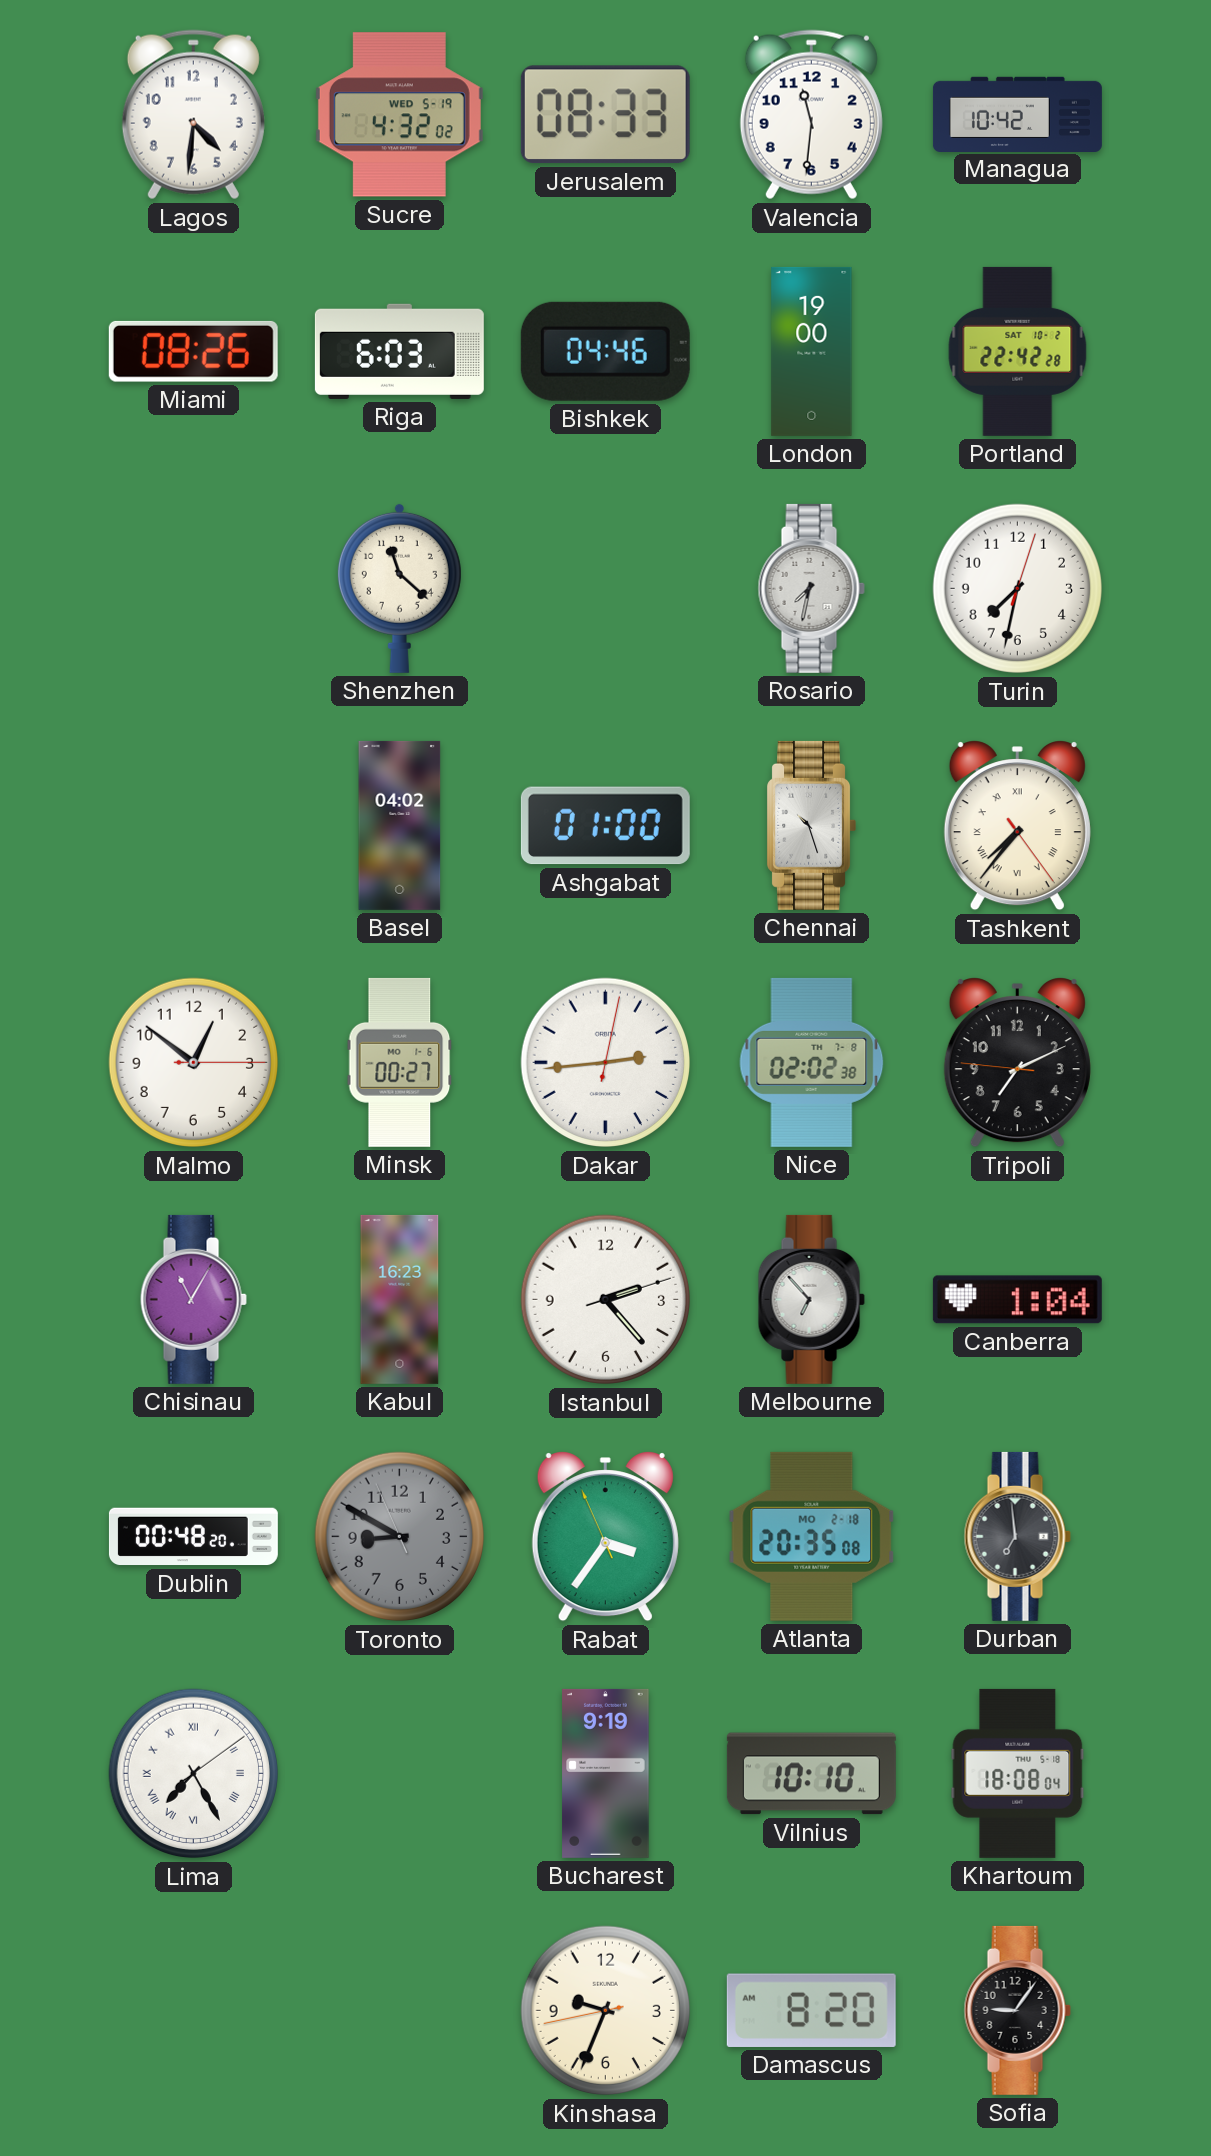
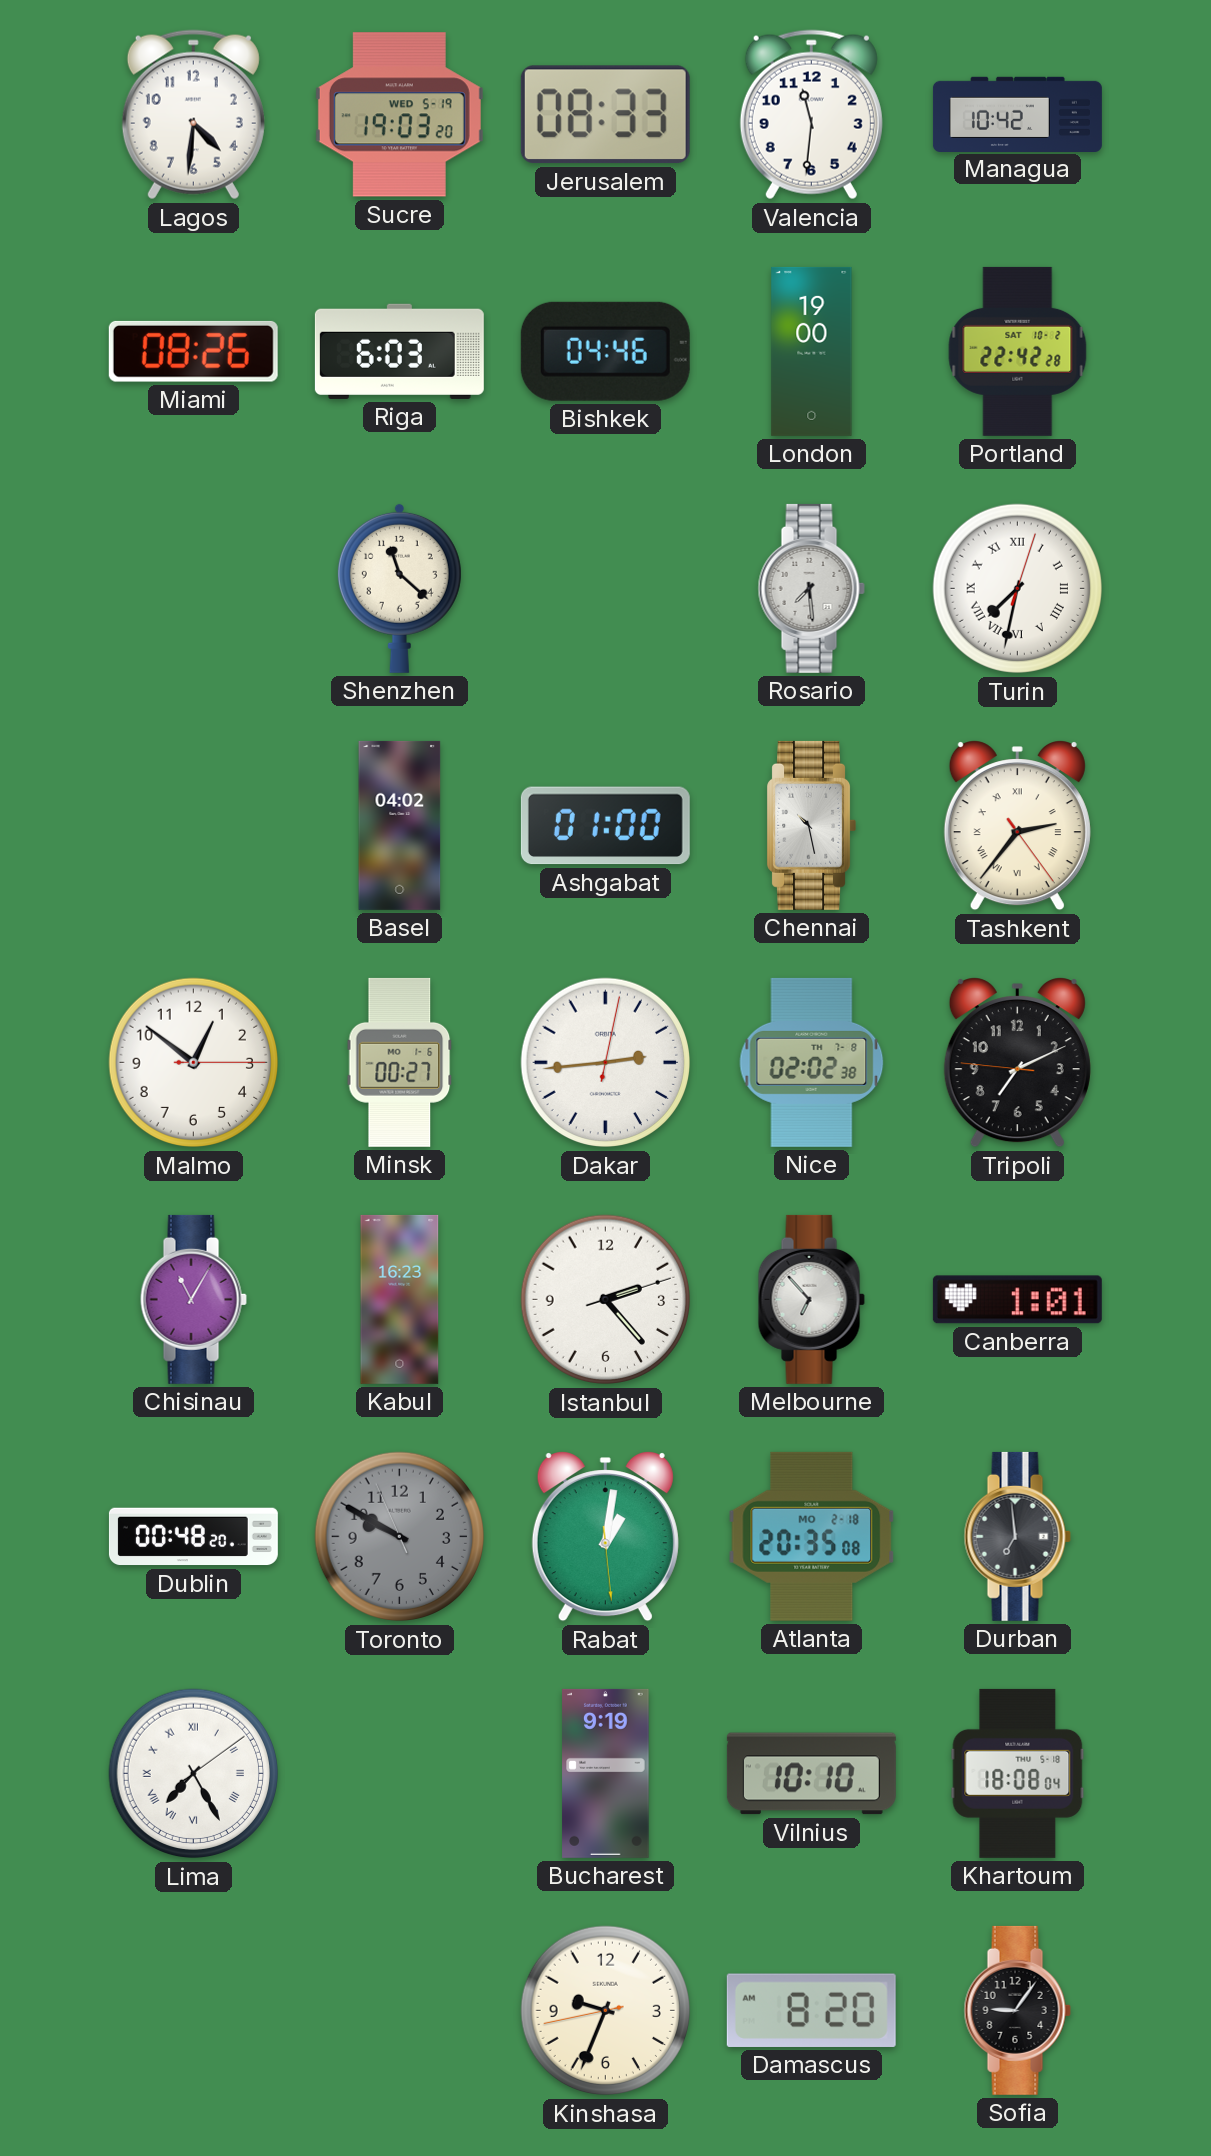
Sucre: 4:32 -> 19:03
Rosario: 7:32 -> 7:29
Turin numerals: Arabic -> Roman
Chennai: 10:27 -> 10:28
Tashkent: 7:36 -> 2:36
Canberra: 1:04 -> 1:01
Toronto: 8:49 -> 9:49
Rabat: 3:35 -> 1:01
